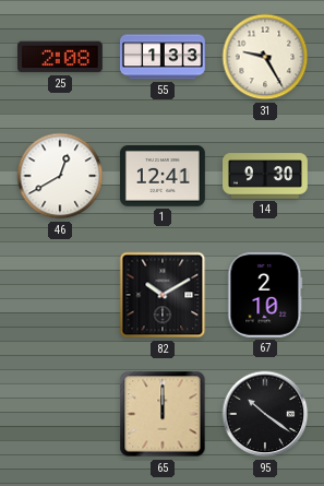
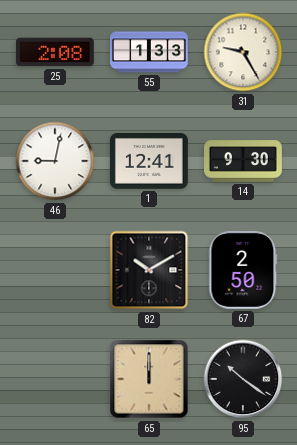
46: 12:40 -> 9:02
67: 2:10 -> 2:50
